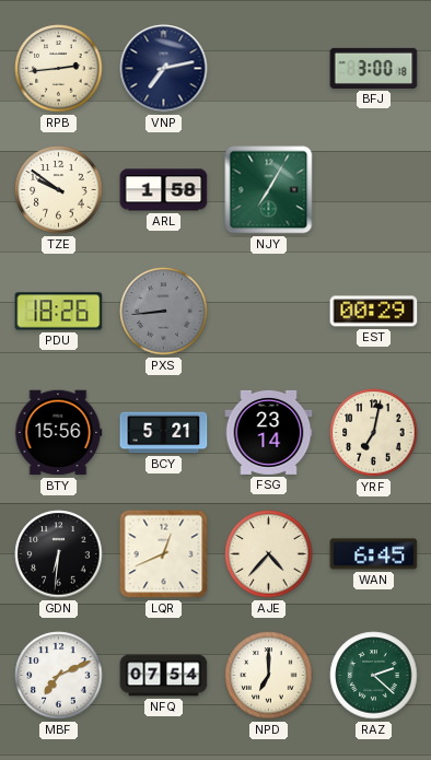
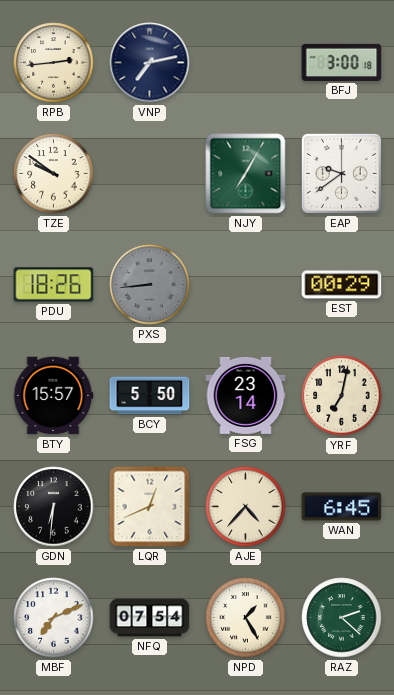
ARL: 1:58 -> none
EAP: none -> 9:39
BTY: 15:56 -> 15:57
BCY: 5:21 -> 5:50
NPD: 7:00 -> 1:25
